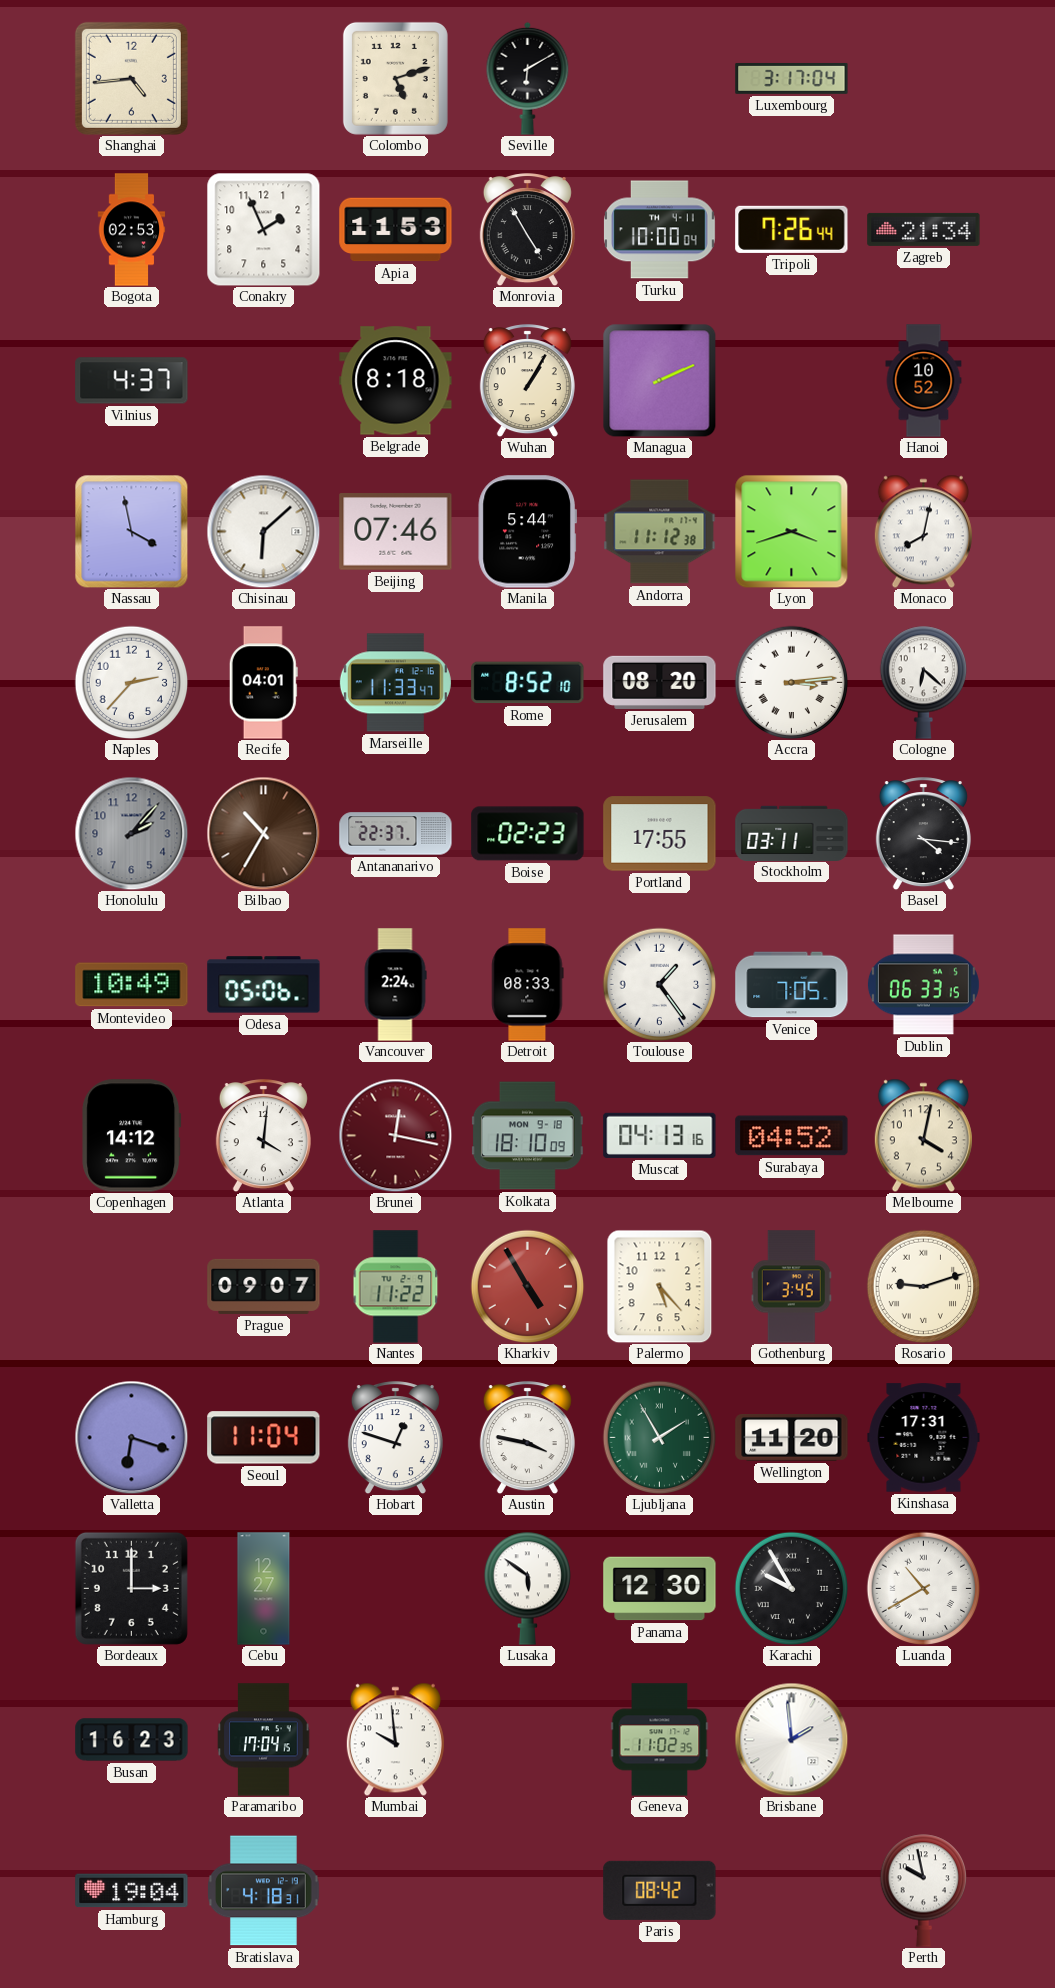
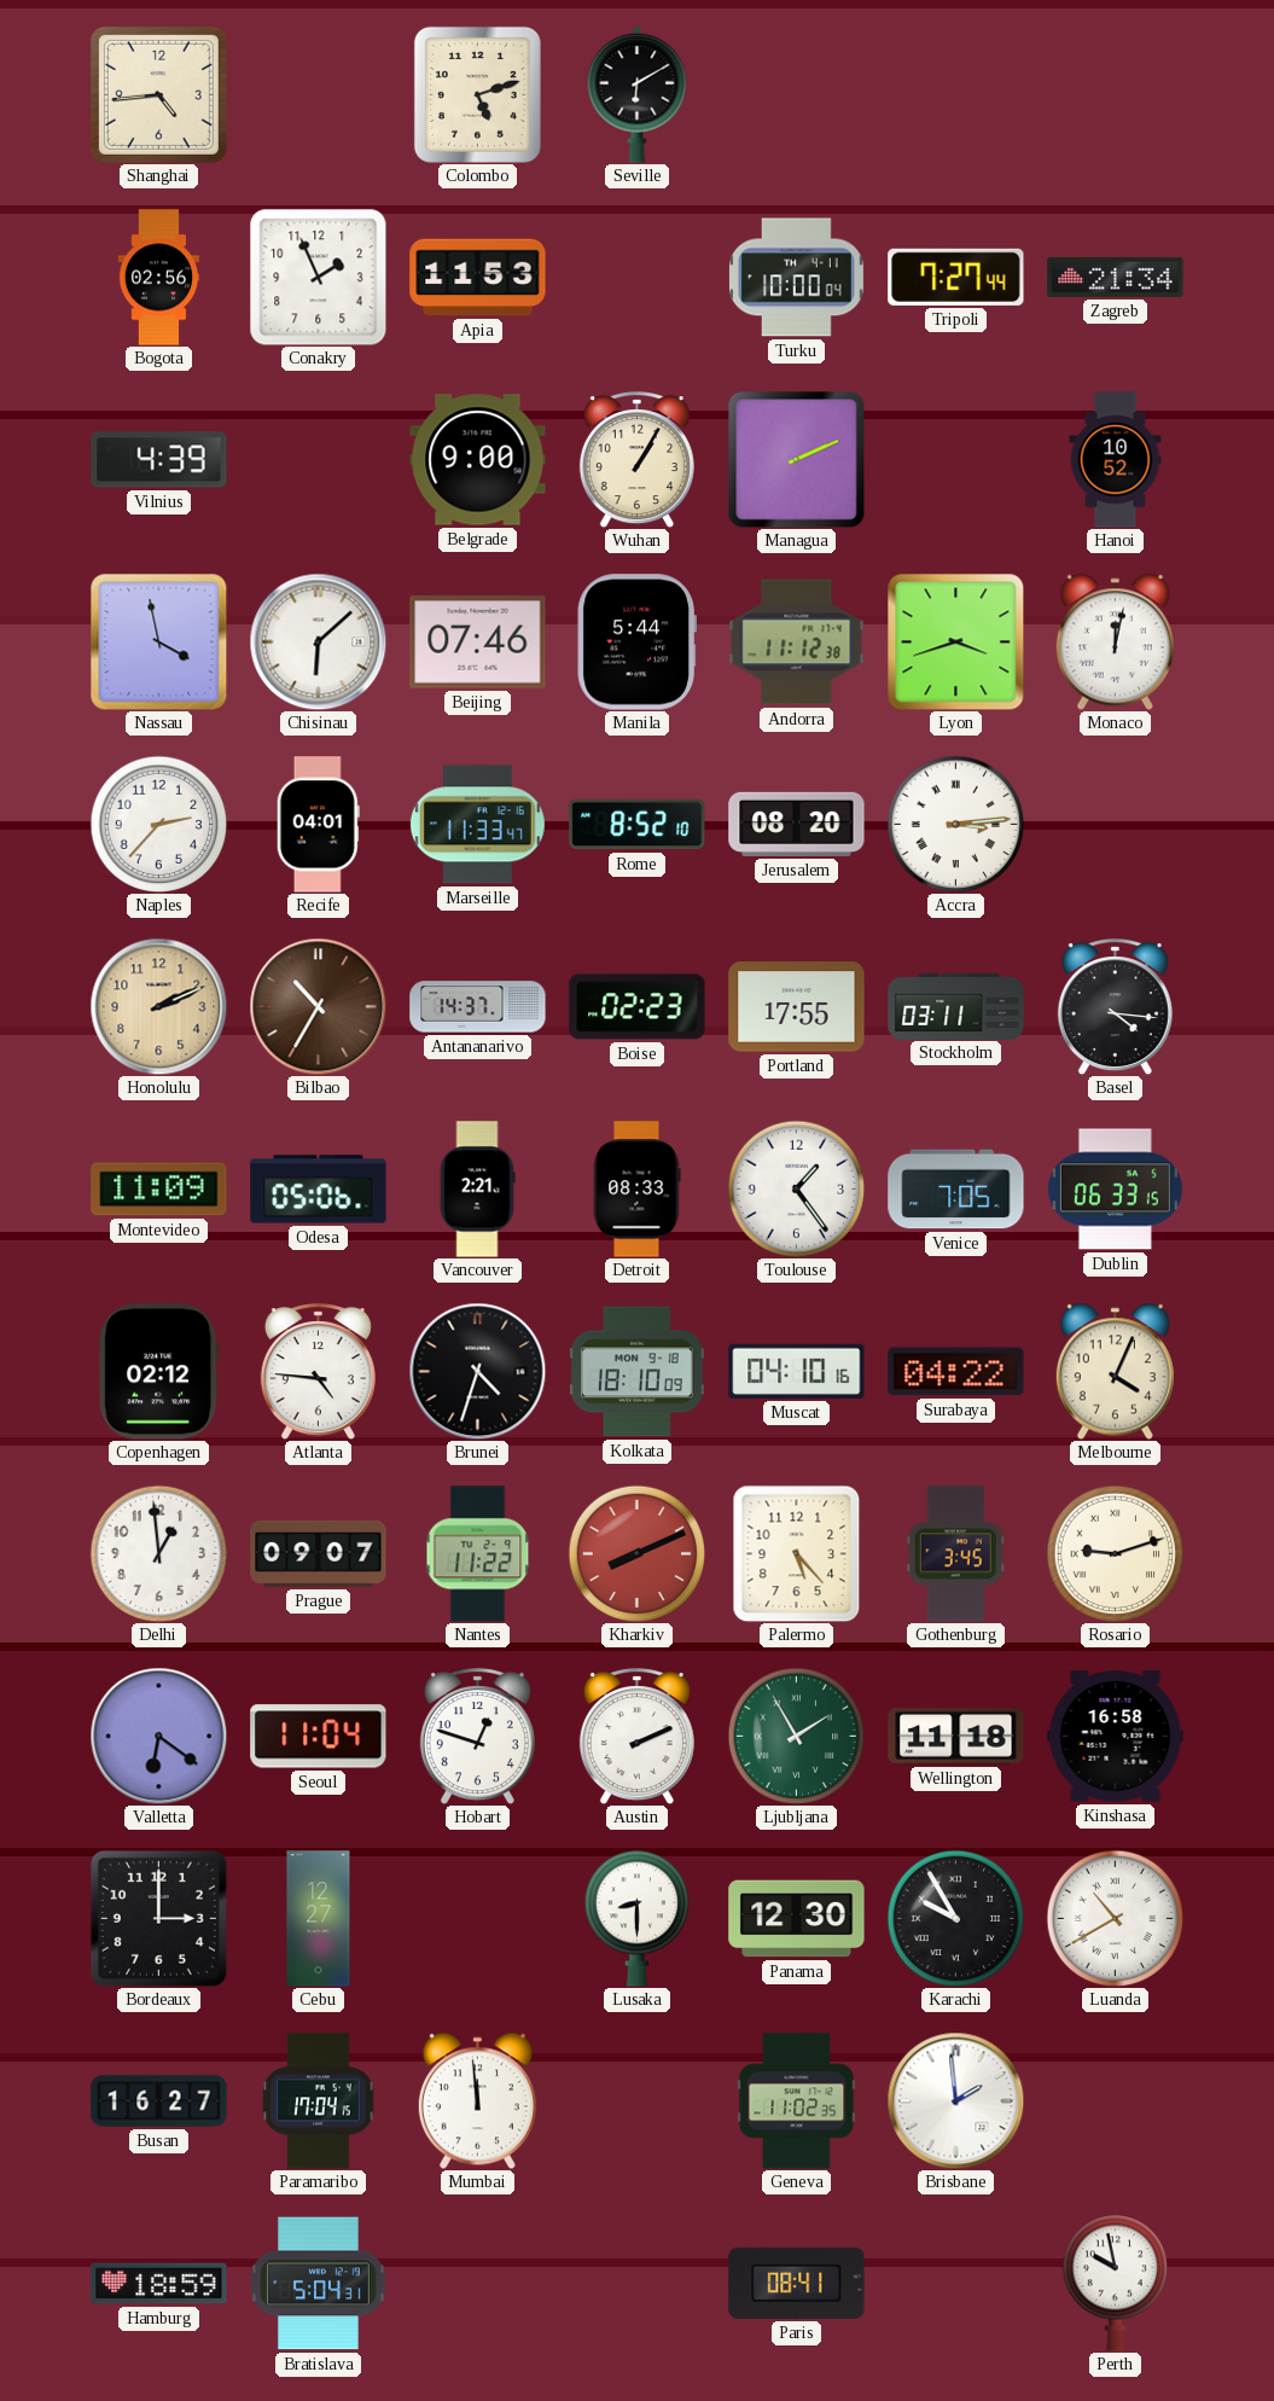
Luxembourg: 3:17 -> none
Bogota: 02:53 -> 02:56
Monrovia: 4:55 -> none
Tripoli: 7:26 -> 7:27
Vilnius: 4:37 -> 4:39
Belgrade: 8:18 -> 9:00
Monaco: 8:02 -> 12:02
Cologne: 6:22 -> none
Honolulu: 2:07 -> 2:11
Honolulu dial: grey -> champagne
Antananarivo: 22:37 -> 14:37
Montevideo: 10:49 -> 11:09
Vancouver: 2:24 -> 2:21
Copenhagen: 14:12 -> 02:12
Atlanta: 4:01 -> 4:46
Brunei: 12:17 -> 4:33
Brunei dial: burgundy -> black
Muscat: 04:13 -> 04:10
Surabaya: 04:52 -> 04:22
Melbourne: 4:02 -> 4:04
Delhi: none -> 12:59
Kharkiv: 4:55 -> 8:11
Valletta: 6:18 -> 6:21
Austin: 3:47 -> 2:11
Wellington: 11:20 -> 11:18
Kinshasa: 17:31 -> 16:58
Lusaka: 5:51 -> 8:30
Busan: 16:23 -> 16:27
Mumbai: 9:59 -> 11:59
Hamburg: 19:04 -> 18:59
Bratislava: 4:18 -> 5:04
Paris: 08:42 -> 08:41
